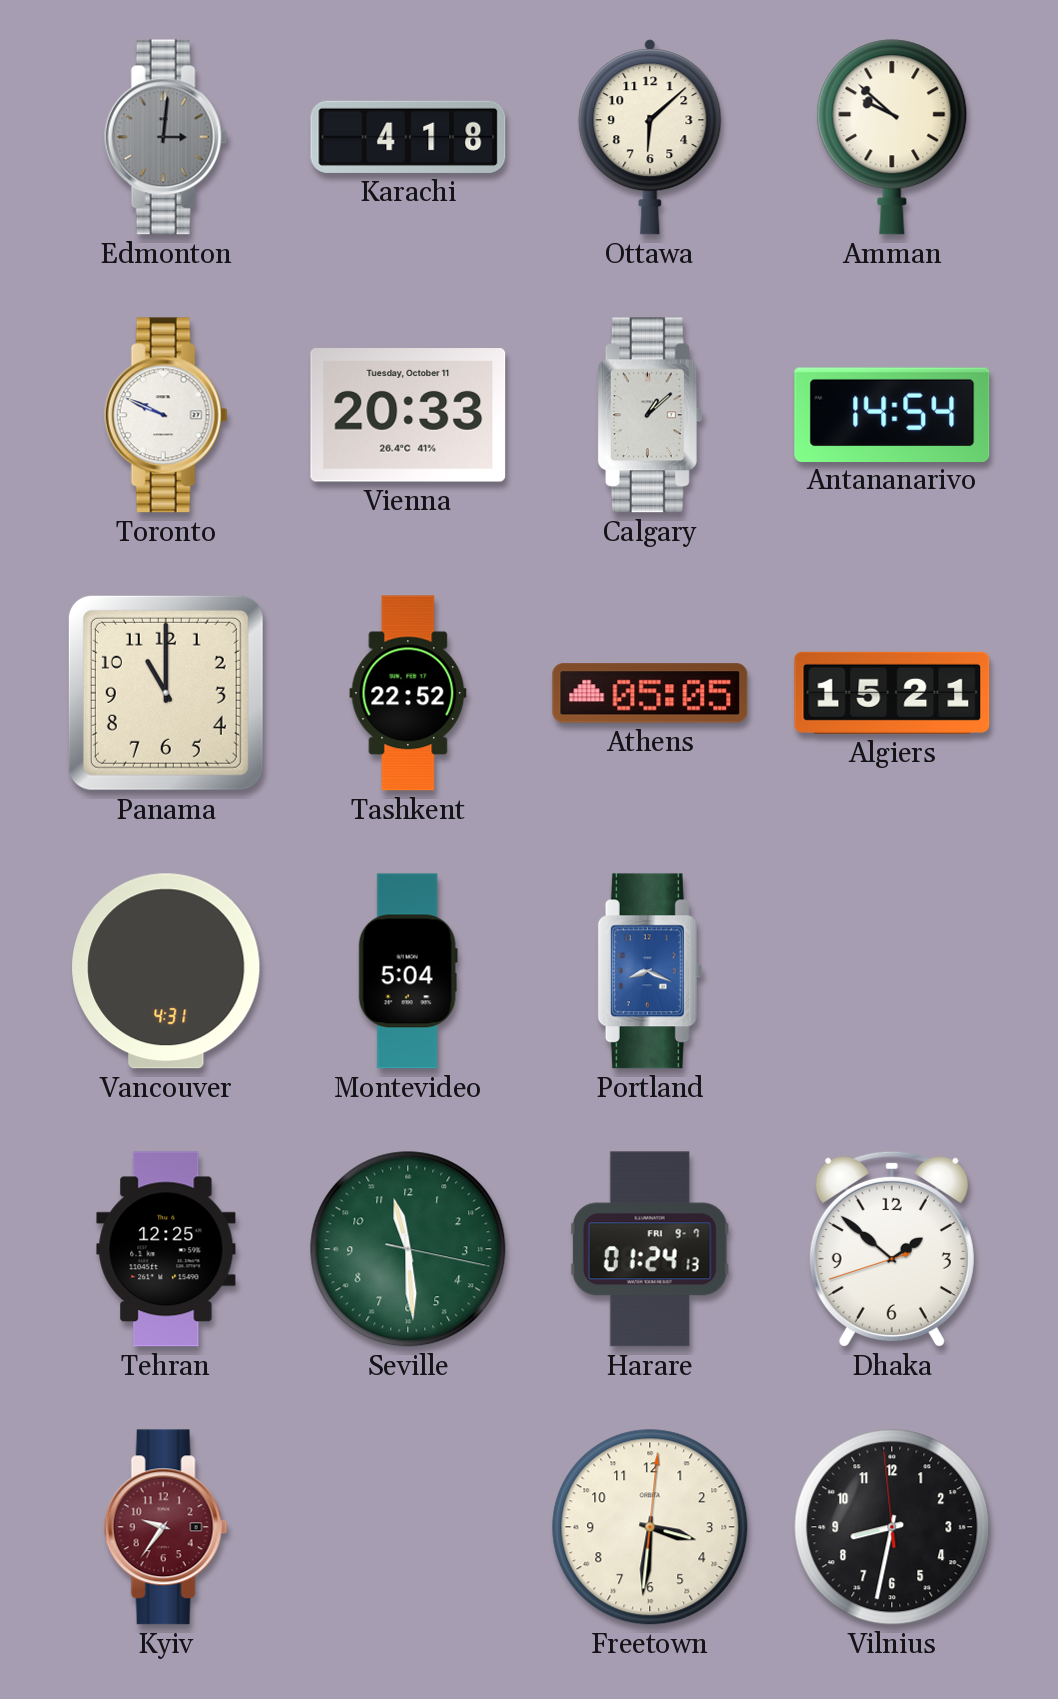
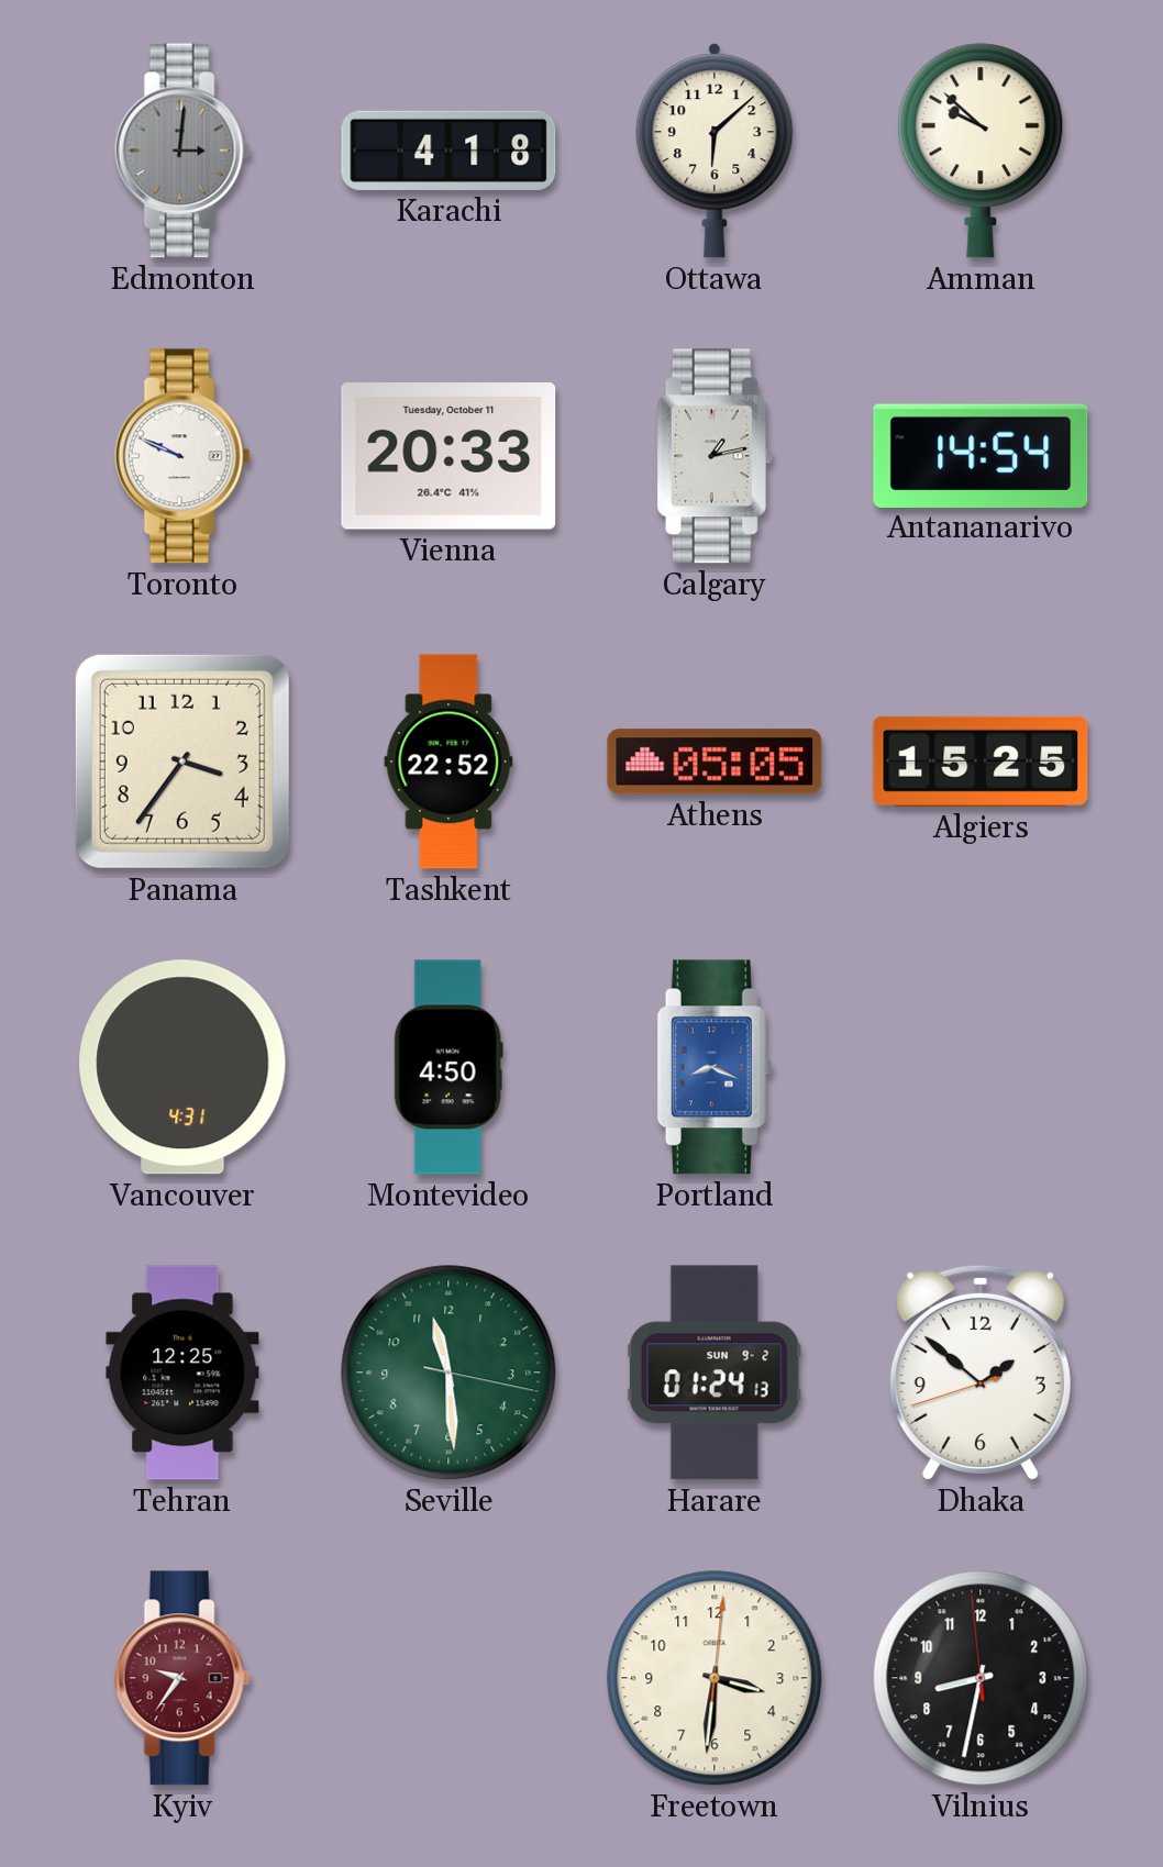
Calgary: 1:08 -> 1:13
Panama: 11:00 -> 3:36
Algiers: 15:21 -> 15:25
Montevideo: 5:04 -> 4:50
Harare date: FRI 9-7 -> SUN 9-2
